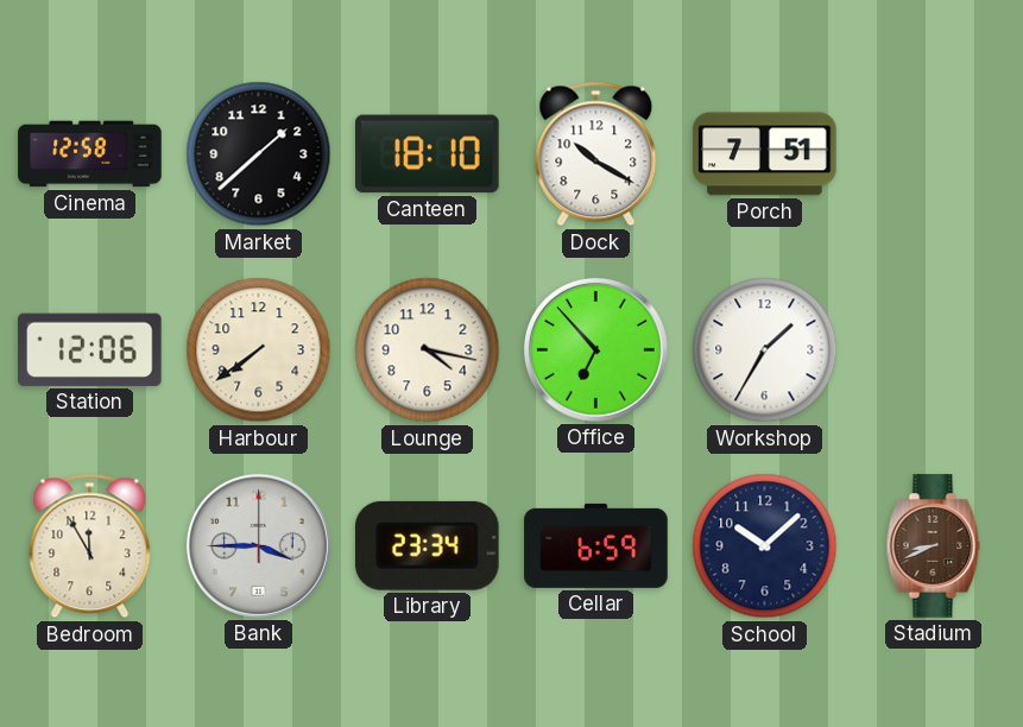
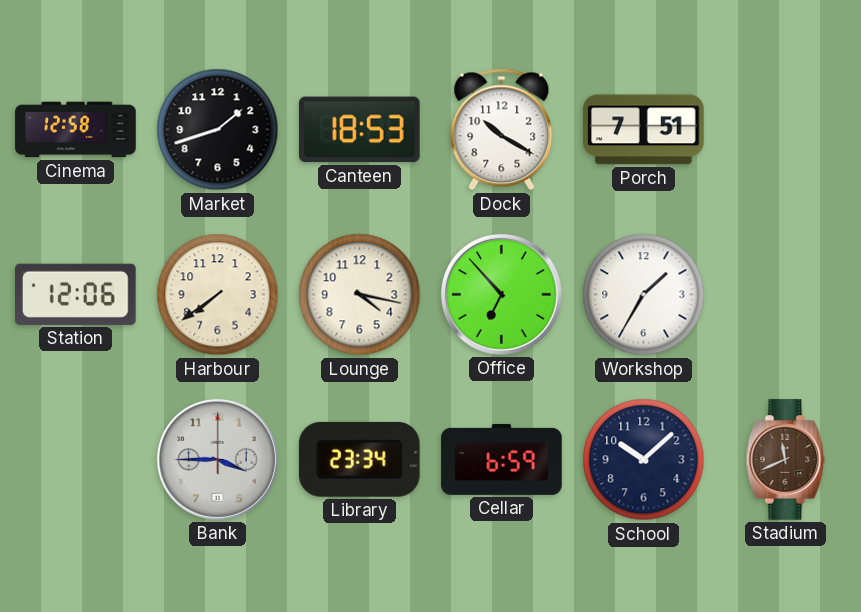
Market: 1:38 -> 1:42
Canteen: 18:10 -> 18:53
Bedroom: 11:55 -> none
Stadium: 8:41 -> 11:41
